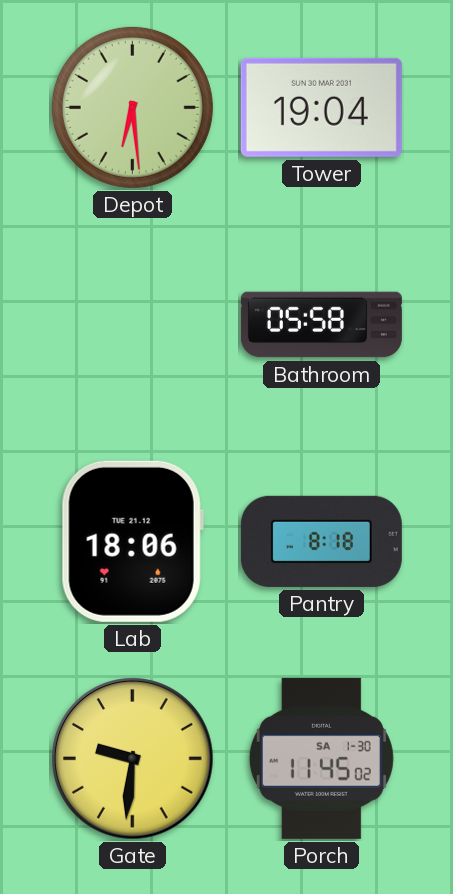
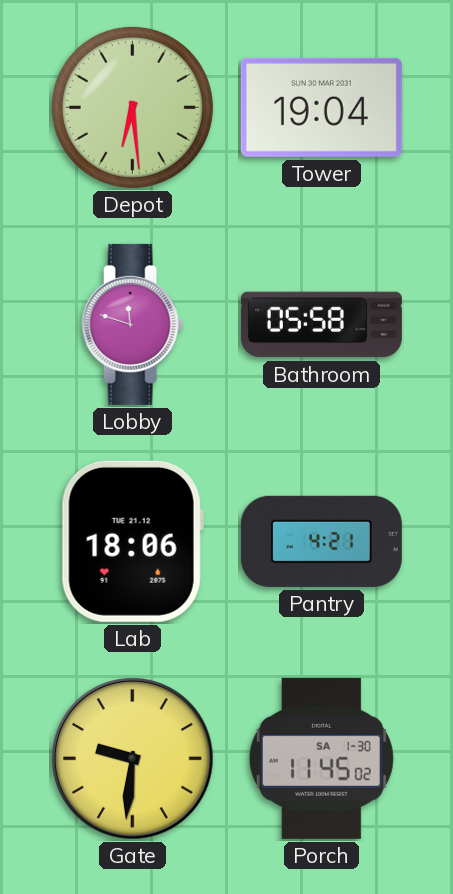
Lobby: none -> 11:48
Pantry: 8:18 -> 4:21
